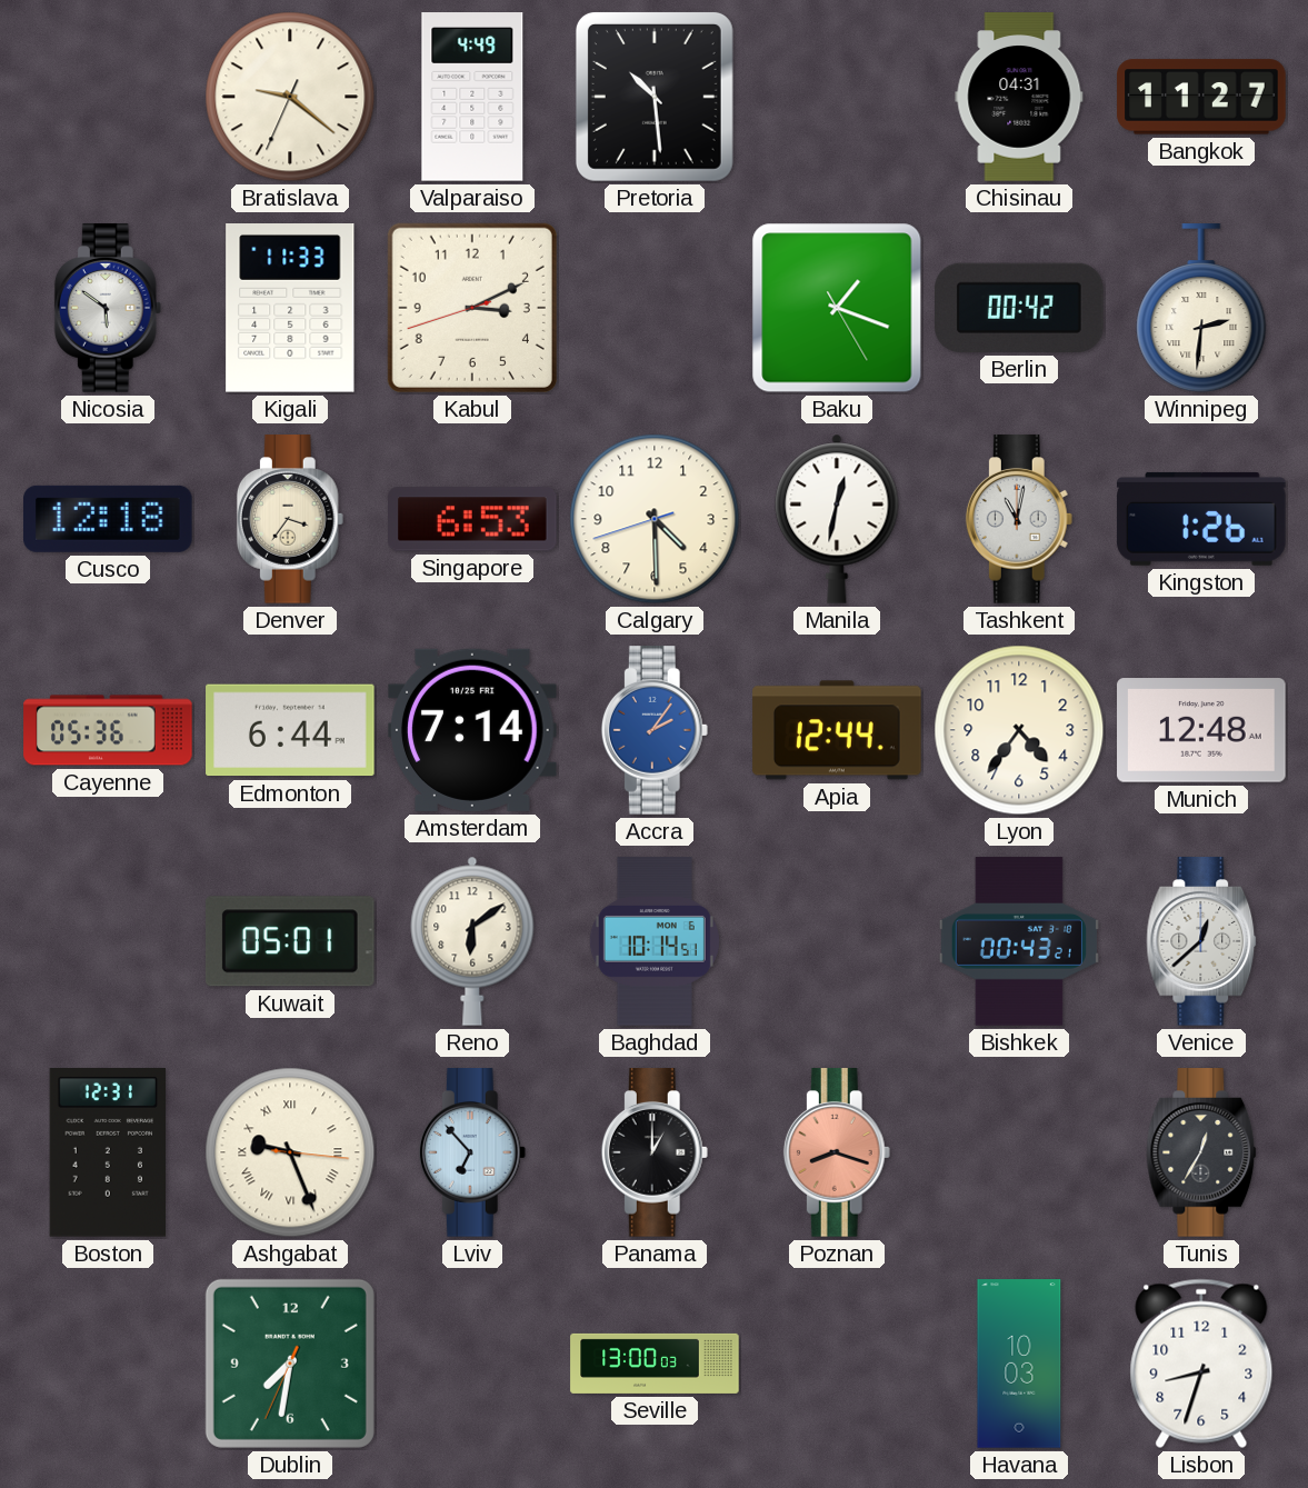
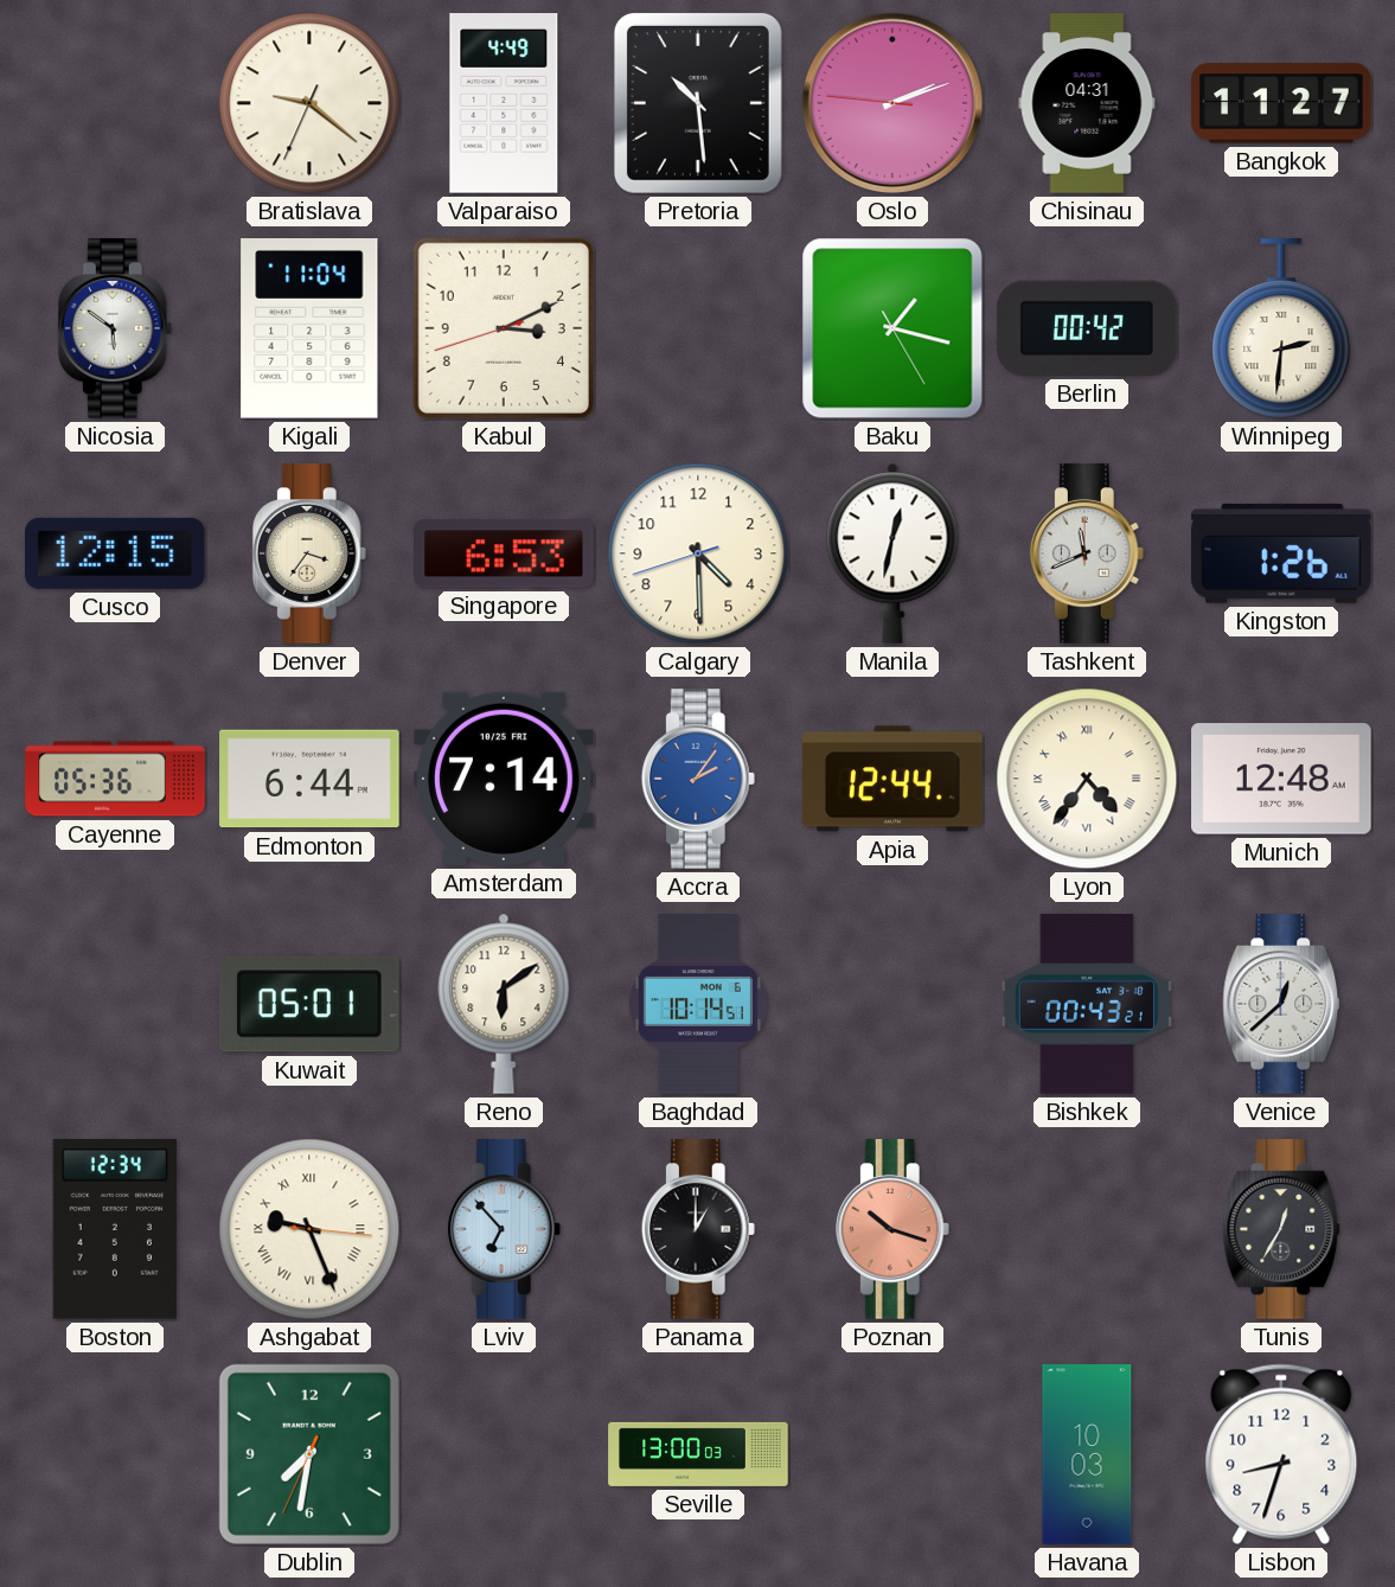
Oslo: none -> 2:11
Kigali: 11:33 -> 11:04
Baku: 1:18 -> 1:17
Cusco: 12:18 -> 12:15
Tashkent: 11:02 -> 11:41
Lyon numerals: Arabic -> Roman
Boston: 12:31 -> 12:34
Poznan: 8:18 -> 10:18
